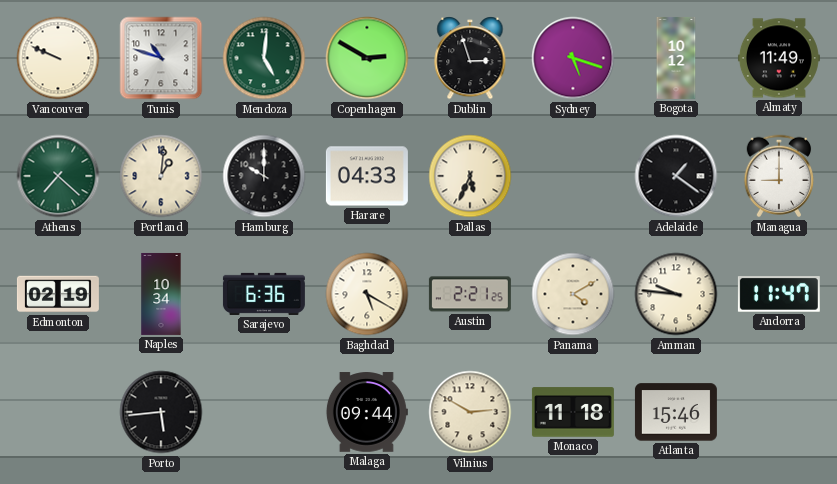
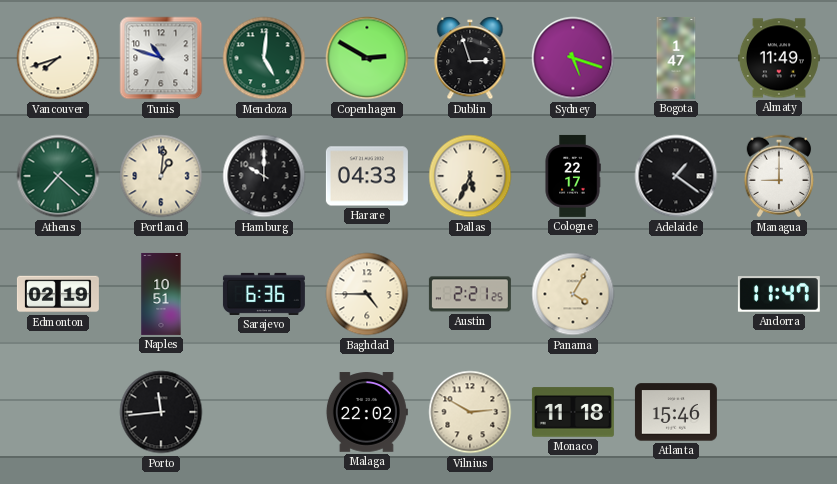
Vancouver: 9:49 -> 7:42
Bogota: 10:12 -> 1:47
Cologne: none -> 22:17
Naples: 10:34 -> 10:51
Baghdad: 5:20 -> 4:45
Panama: 4:10 -> 4:05
Amman: 9:46 -> none
Porto: 5:44 -> 11:44
Malaga: 09:44 -> 22:02
